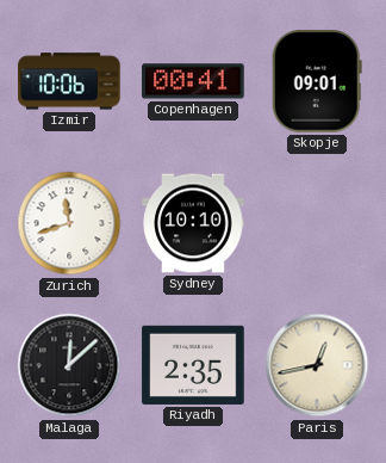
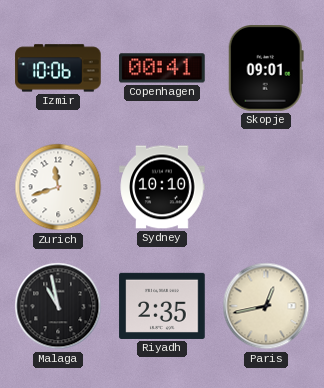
Malaga: 12:08 -> 10:58
